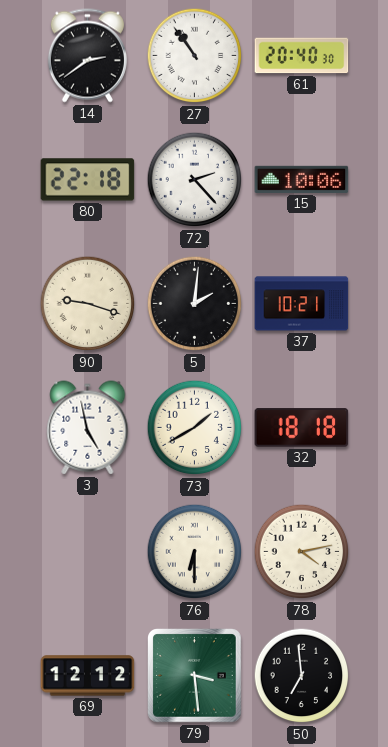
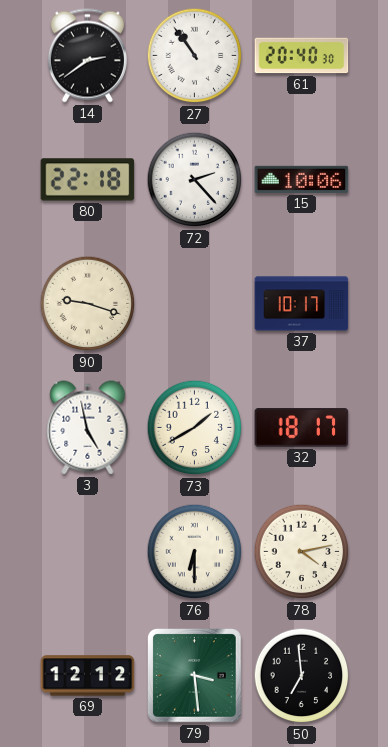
5: 2:01 -> none
37: 10:21 -> 10:17
32: 18:18 -> 18:17
